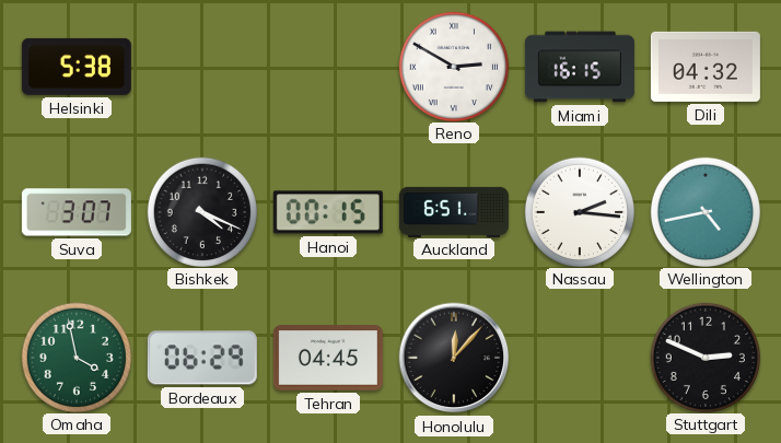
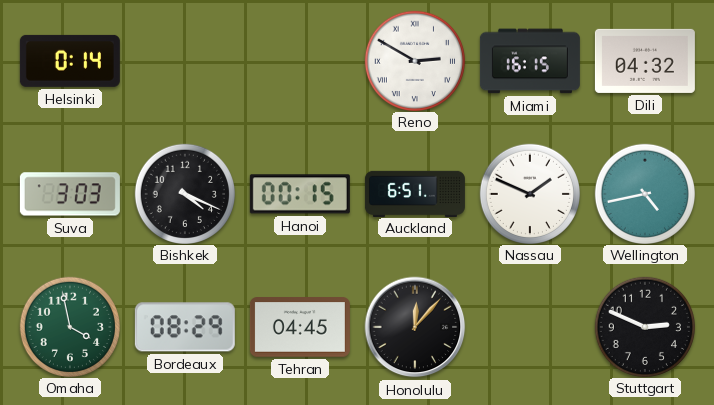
Helsinki: 5:38 -> 0:14
Suva: 3:07 -> 3:03
Nassau: 2:16 -> 1:49
Bordeaux: 06:29 -> 08:29
